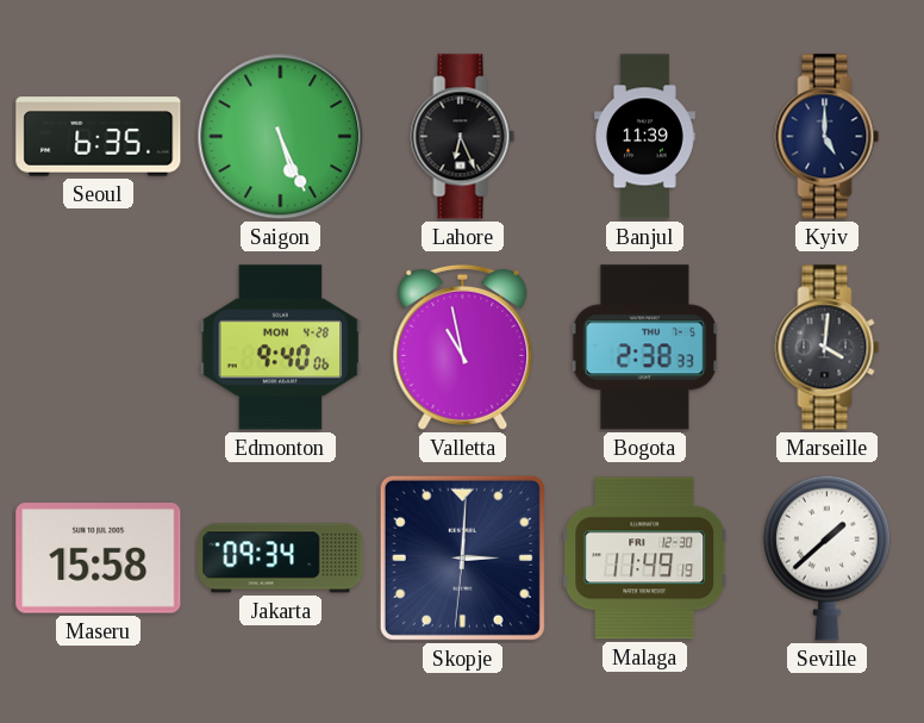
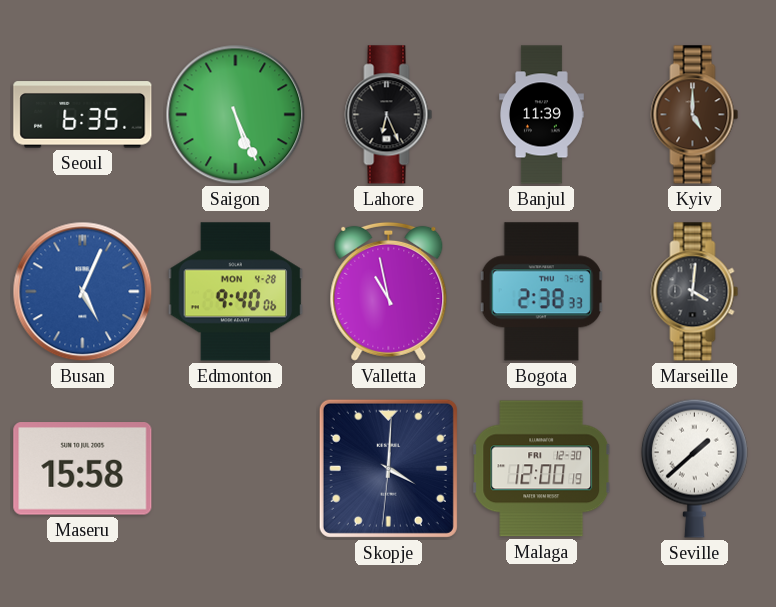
Kyiv dial: navy -> brown
Busan: none -> 5:04
Jakarta: 09:34 -> none
Skopje: 3:00 -> 4:00
Malaga: 11:49 -> 12:00
